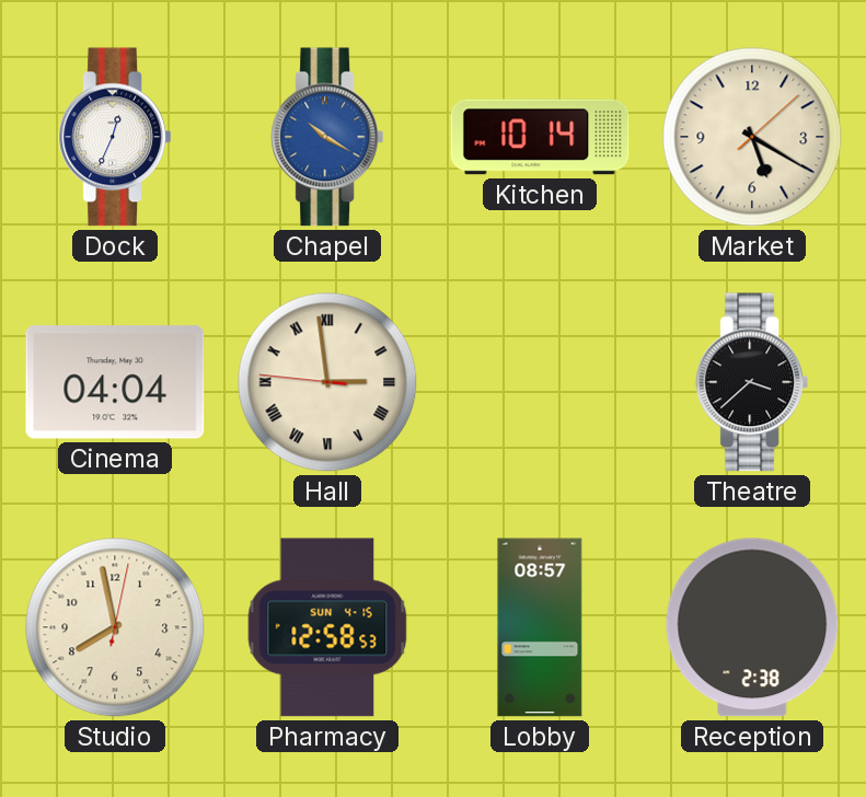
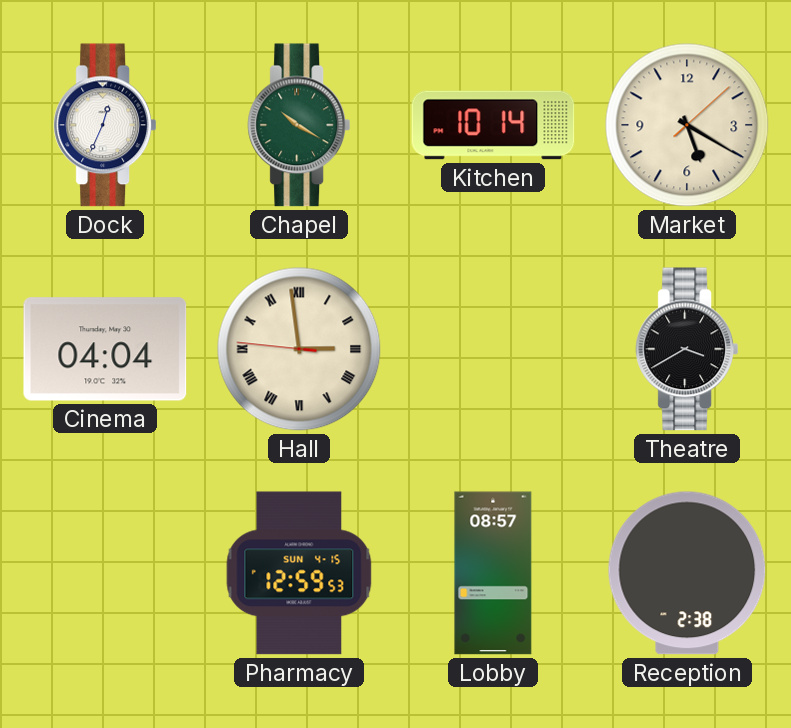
Chapel dial: blue -> green
Theatre: 3:38 -> 3:40
Studio: 7:58 -> none
Pharmacy: 12:58 -> 12:59
